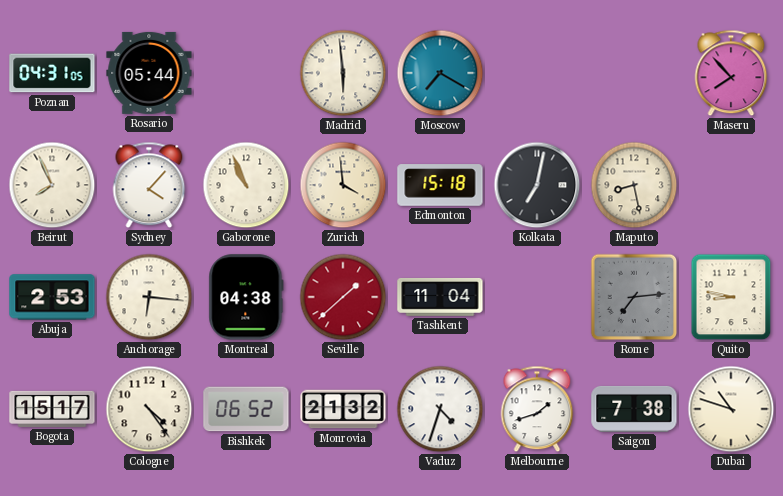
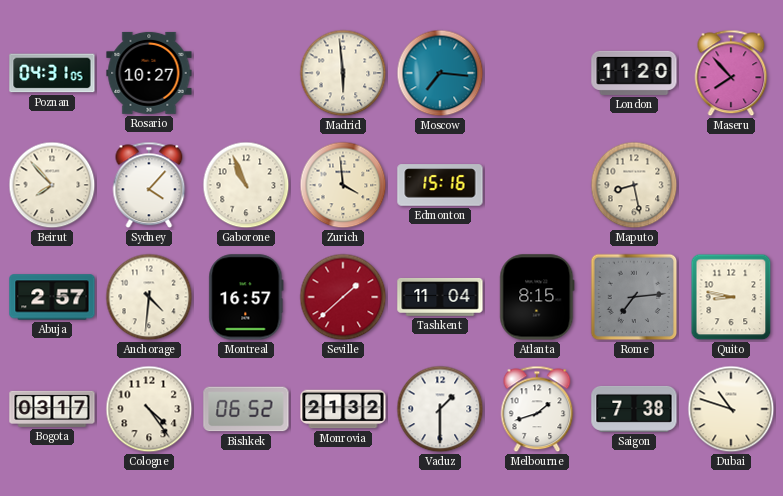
Rosario: 05:44 -> 10:27
Moscow: 7:20 -> 7:16
London: none -> 11:20
Beirut: 7:56 -> 7:53
Edmonton: 15:18 -> 15:16
Kolkata: 7:02 -> none
Abuja: 2:53 -> 2:57
Anchorage: 6:16 -> 4:31
Montreal: 04:38 -> 16:57
Atlanta: none -> 8:15
Bogota: 15:17 -> 03:17
Vaduz: 4:33 -> 1:30
